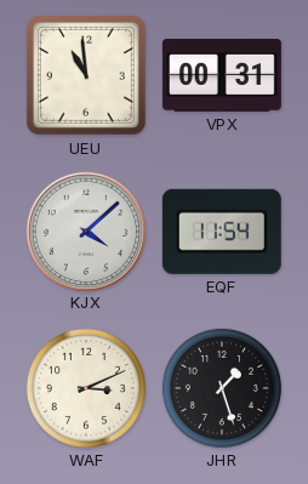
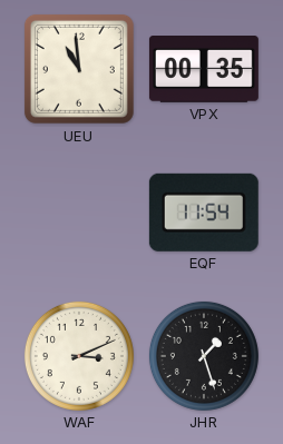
VPX: 00:31 -> 00:35
KJX: 4:08 -> none
